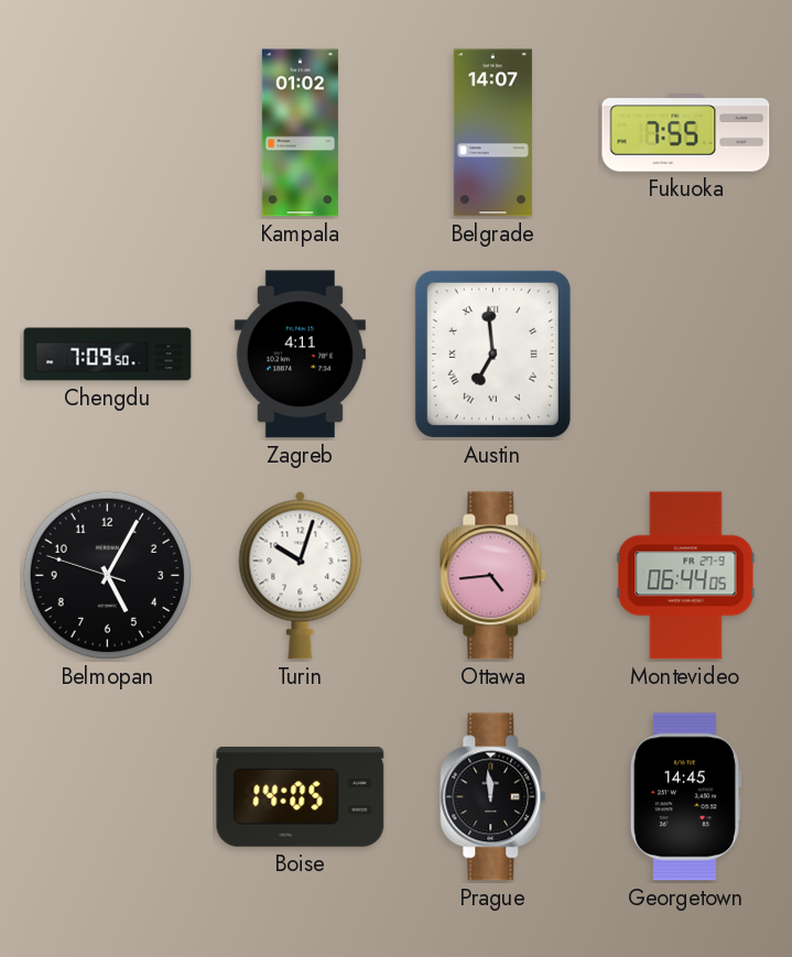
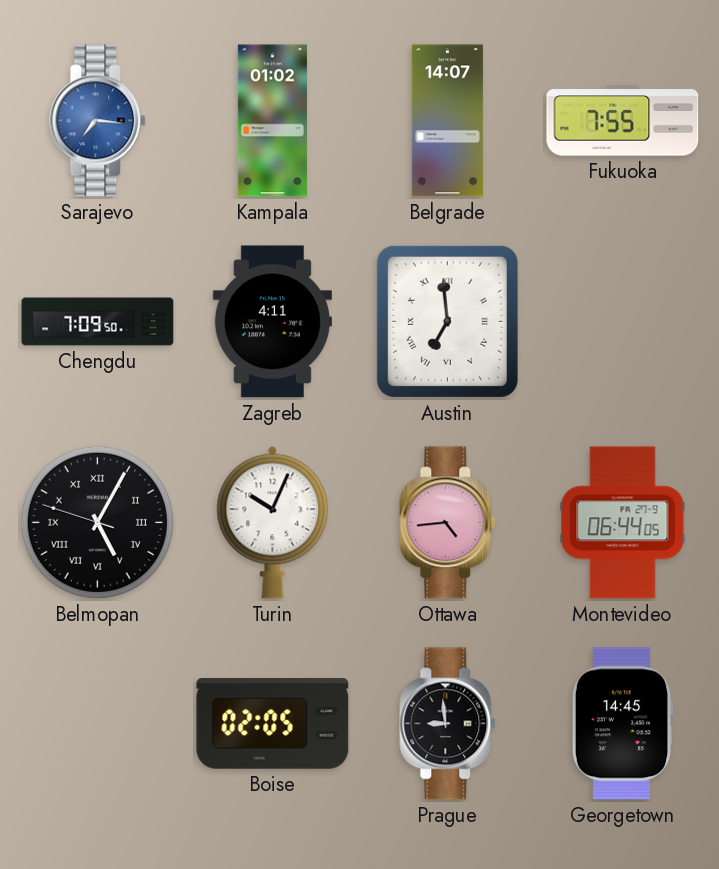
Sarajevo: none -> 7:16
Belmopan numerals: Arabic -> Roman
Turin: 10:03 -> 10:04
Boise: 14:05 -> 02:05
Prague: 11:59 -> 8:59
